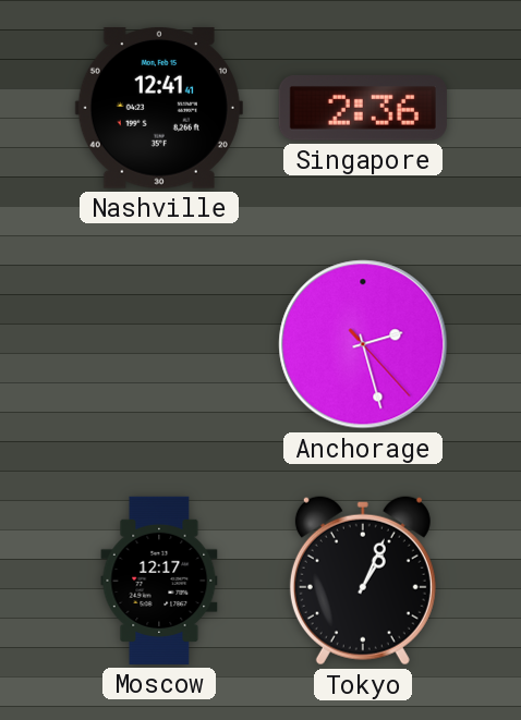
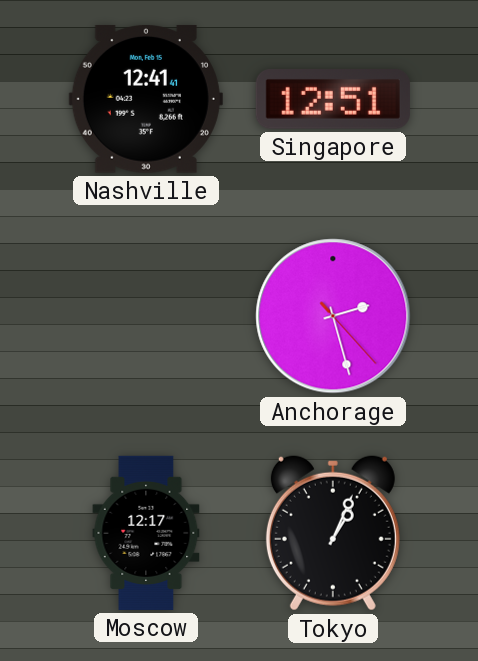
Singapore: 2:36 -> 12:51
